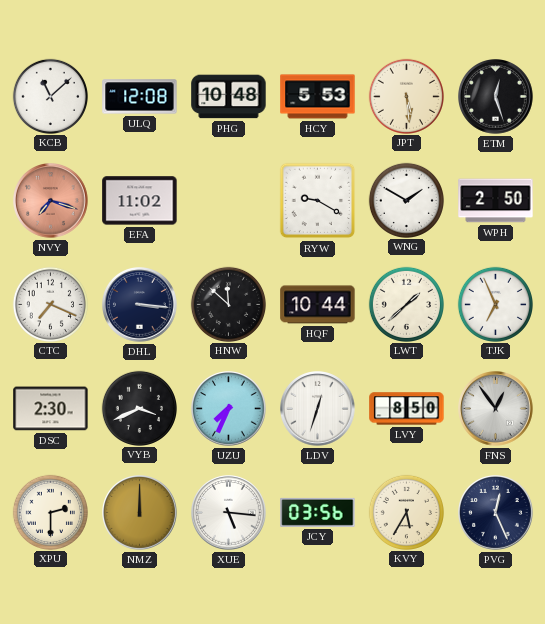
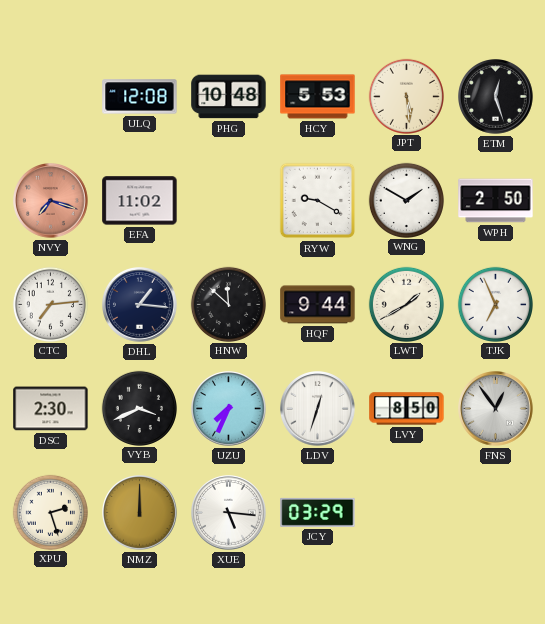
KCB: 11:08 -> none
CTC: 7:19 -> 7:14
DHL: 3:16 -> 1:16
HQF: 10:44 -> 9:44
LWT: 1:38 -> 1:40
XPU: 2:30 -> 2:27
JCY: 03:56 -> 03:29
KVY: 5:35 -> none
PVG: 12:26 -> none
